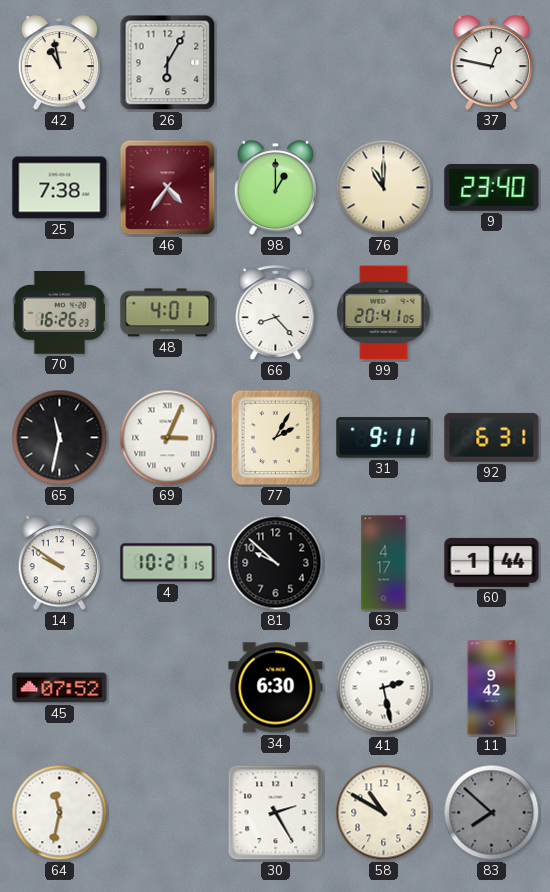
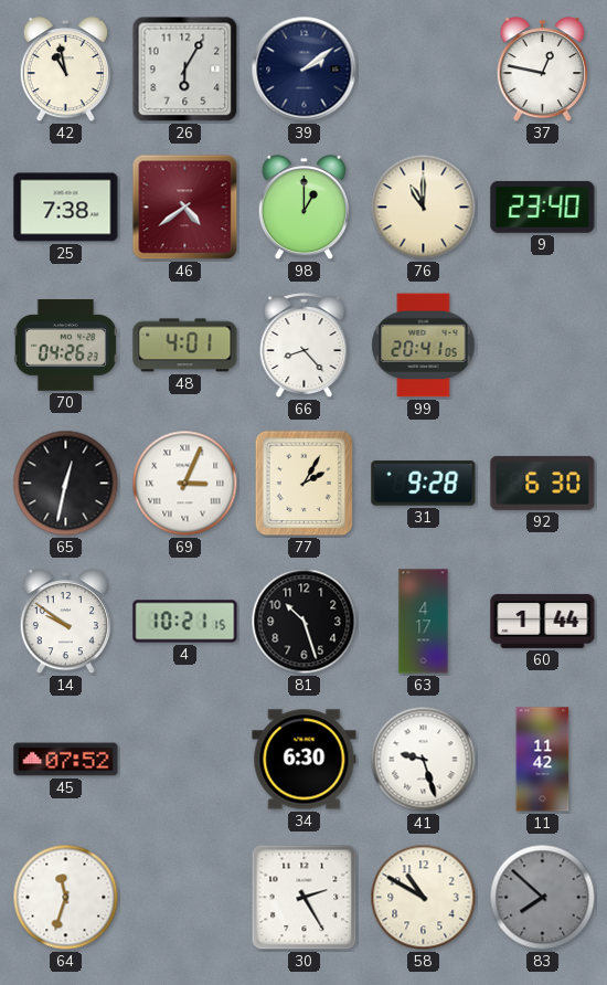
39: none -> 2:09
46: 4:36 -> 4:39
70: 16:26 -> 04:26
65: 11:32 -> 12:32
31: 9:11 -> 9:28
92: 6:31 -> 6:30
81: 9:52 -> 10:27
41: 2:28 -> 9:27
11: 9:42 -> 11:42
64: 11:32 -> 11:33
